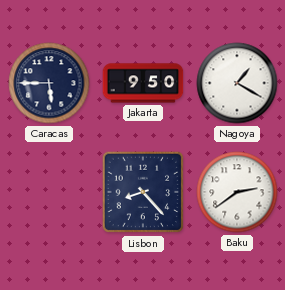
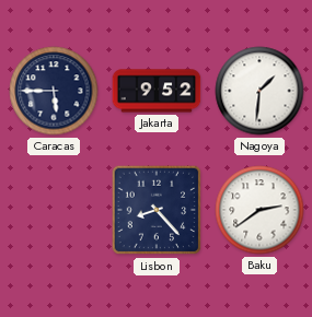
Jakarta: 9:50 -> 9:52
Nagoya: 1:20 -> 1:31
